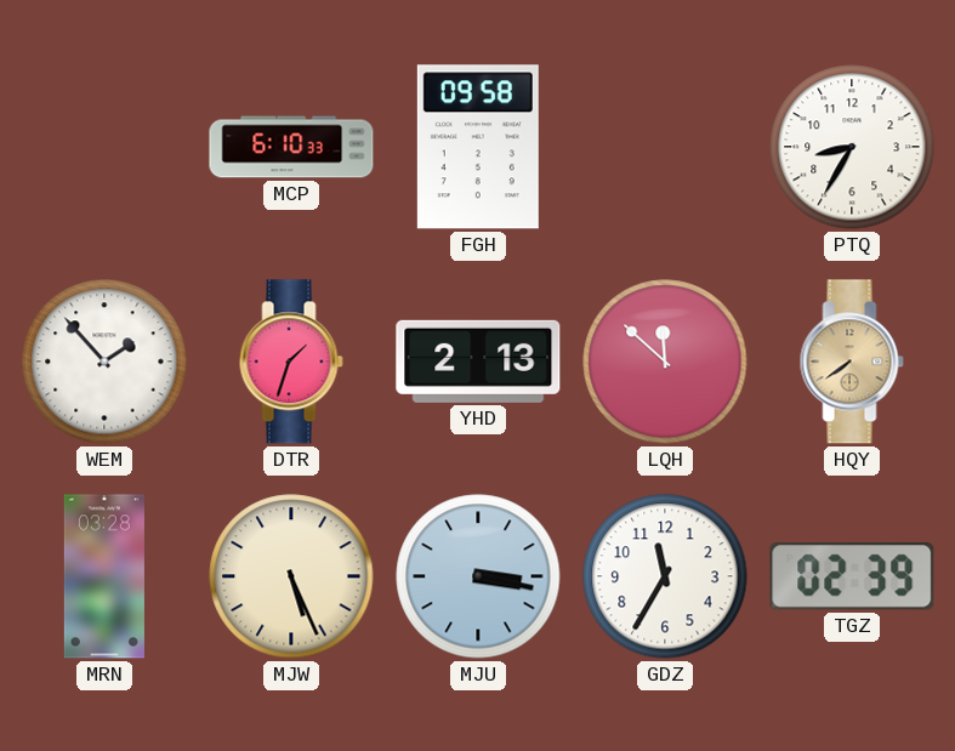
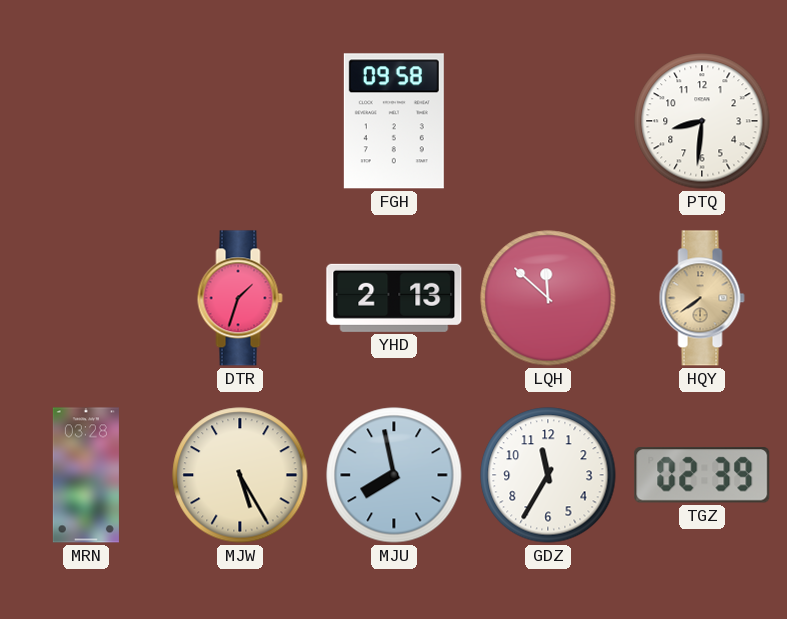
MCP: 6:10 -> none
PTQ: 8:35 -> 8:31
WEM: 1:53 -> none
MJW: 5:26 -> 5:25
MJU: 3:17 -> 7:58
